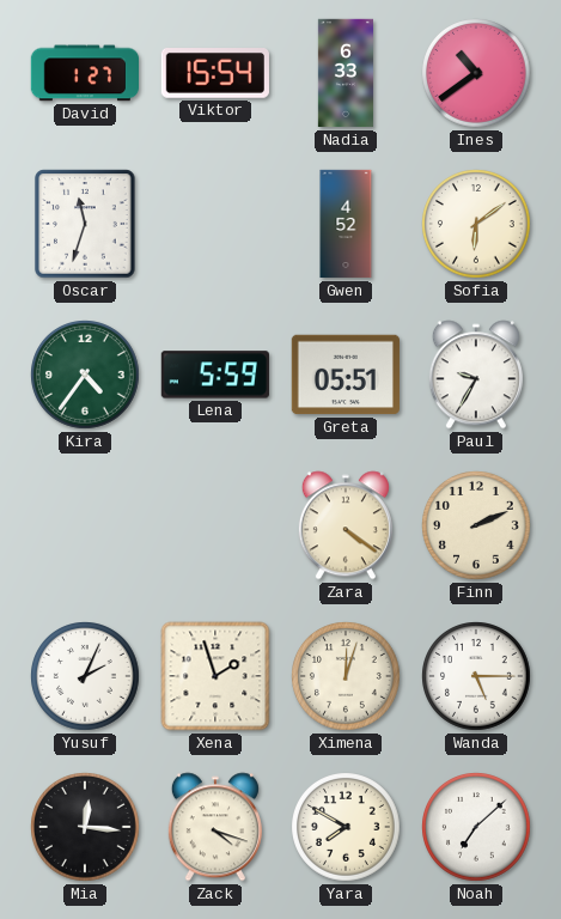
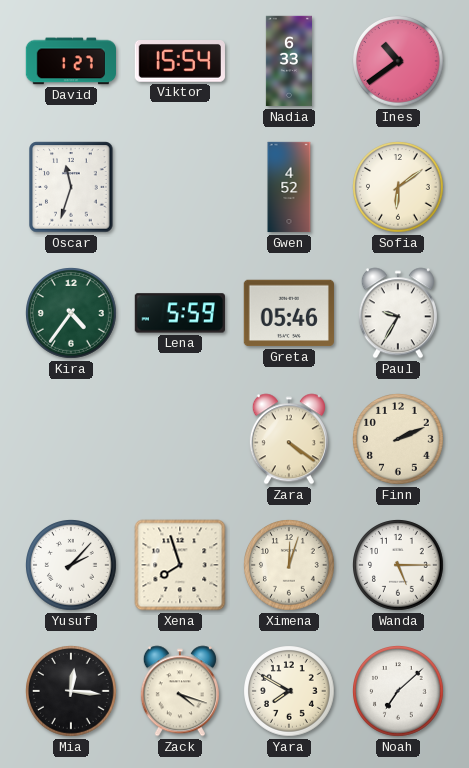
Greta: 05:51 -> 05:46
Yusuf: 2:04 -> 2:07
Xena: 1:57 -> 7:57
